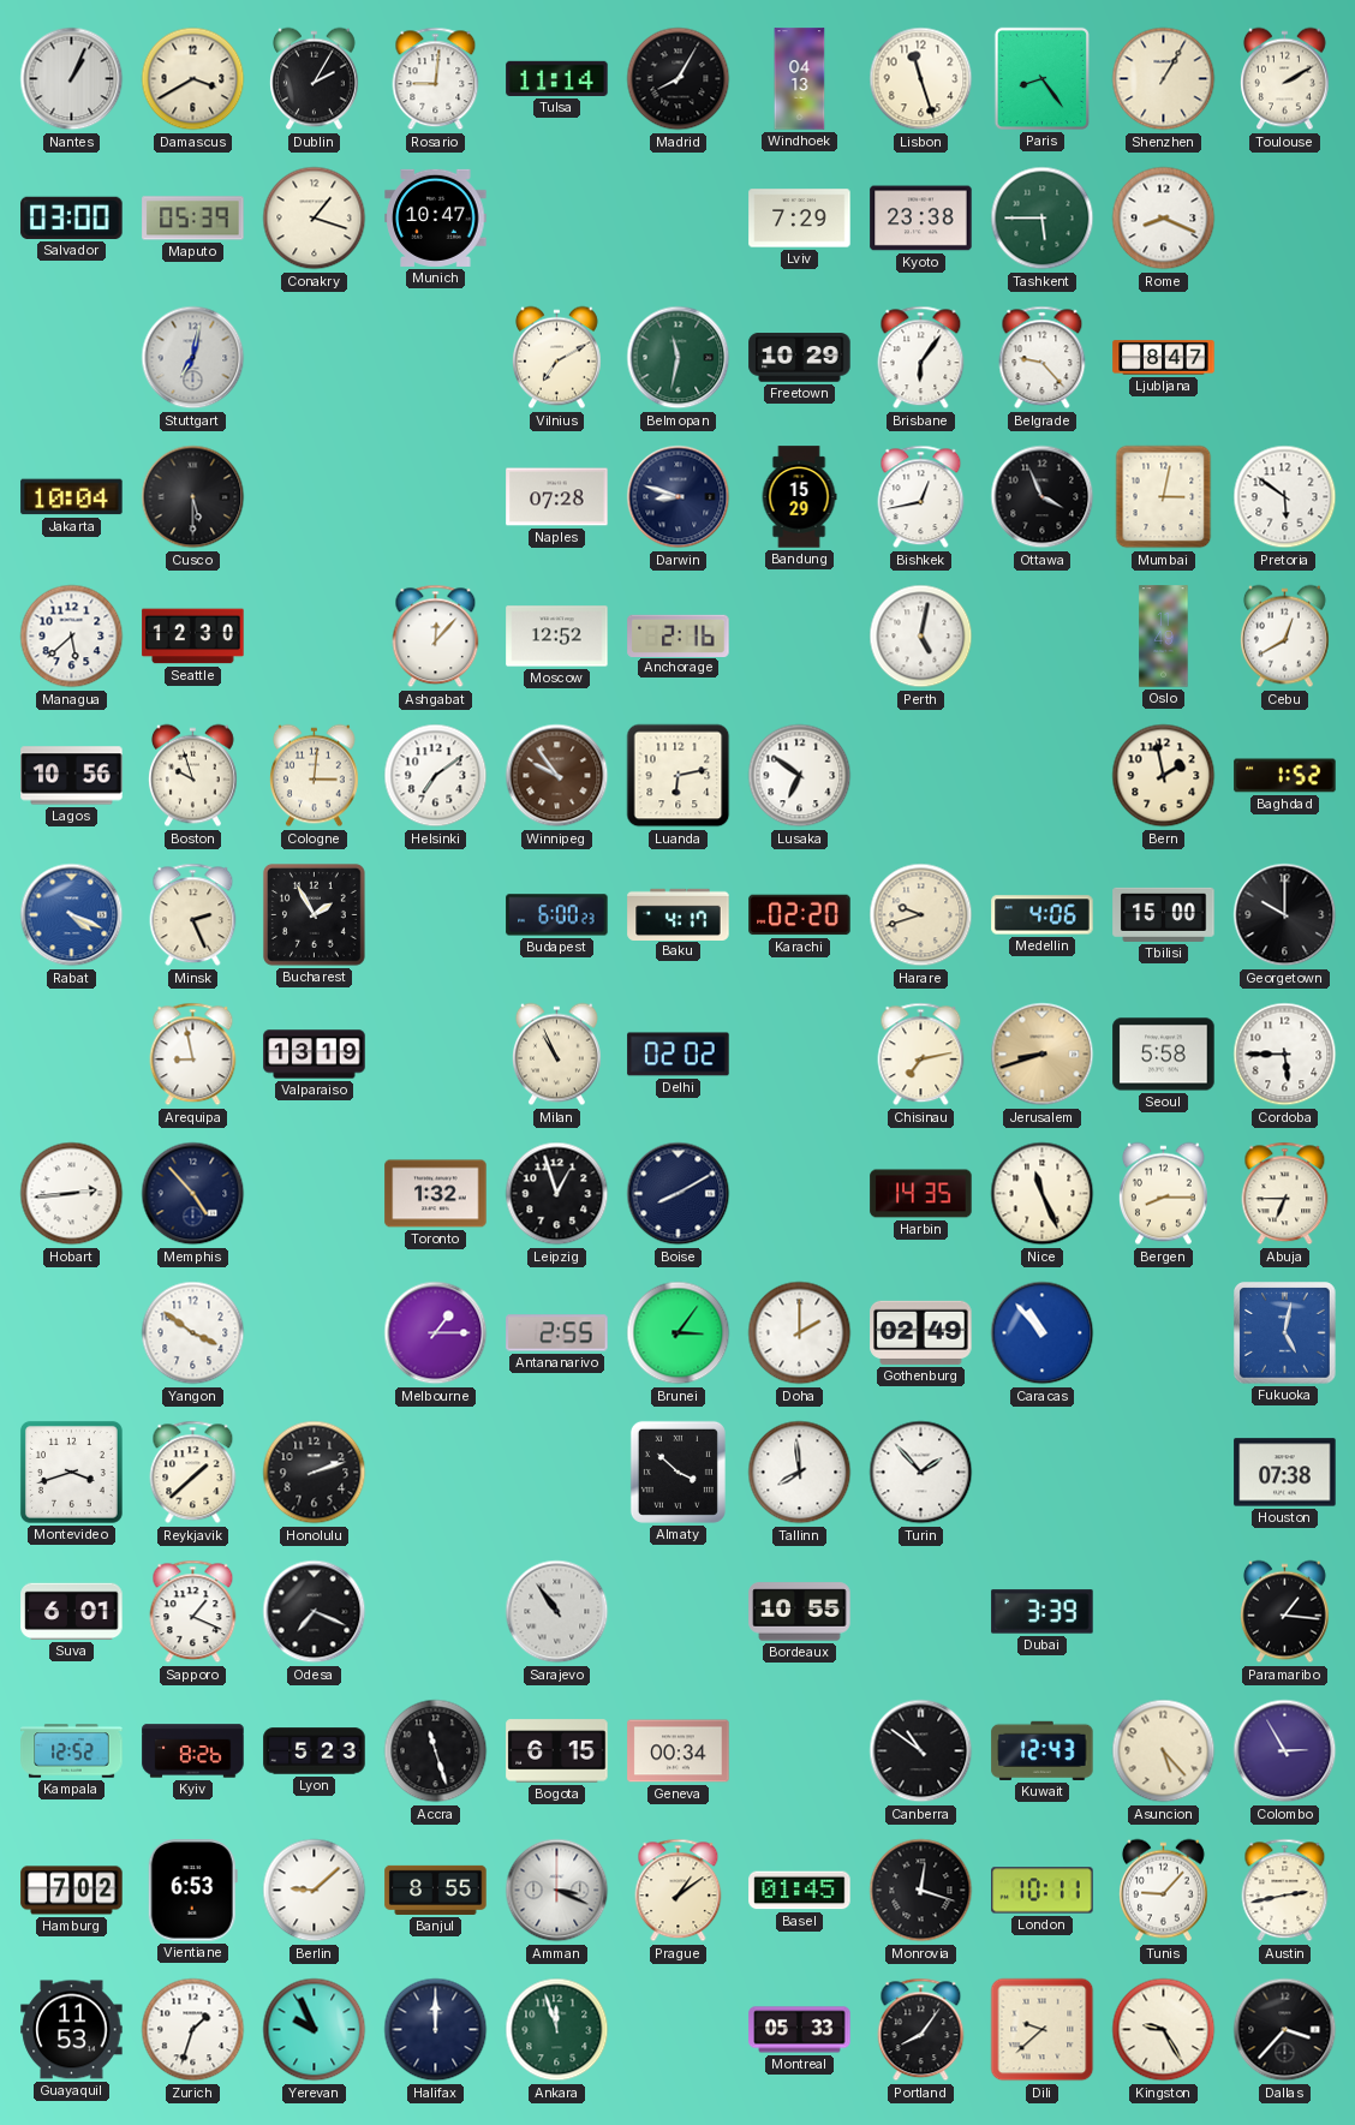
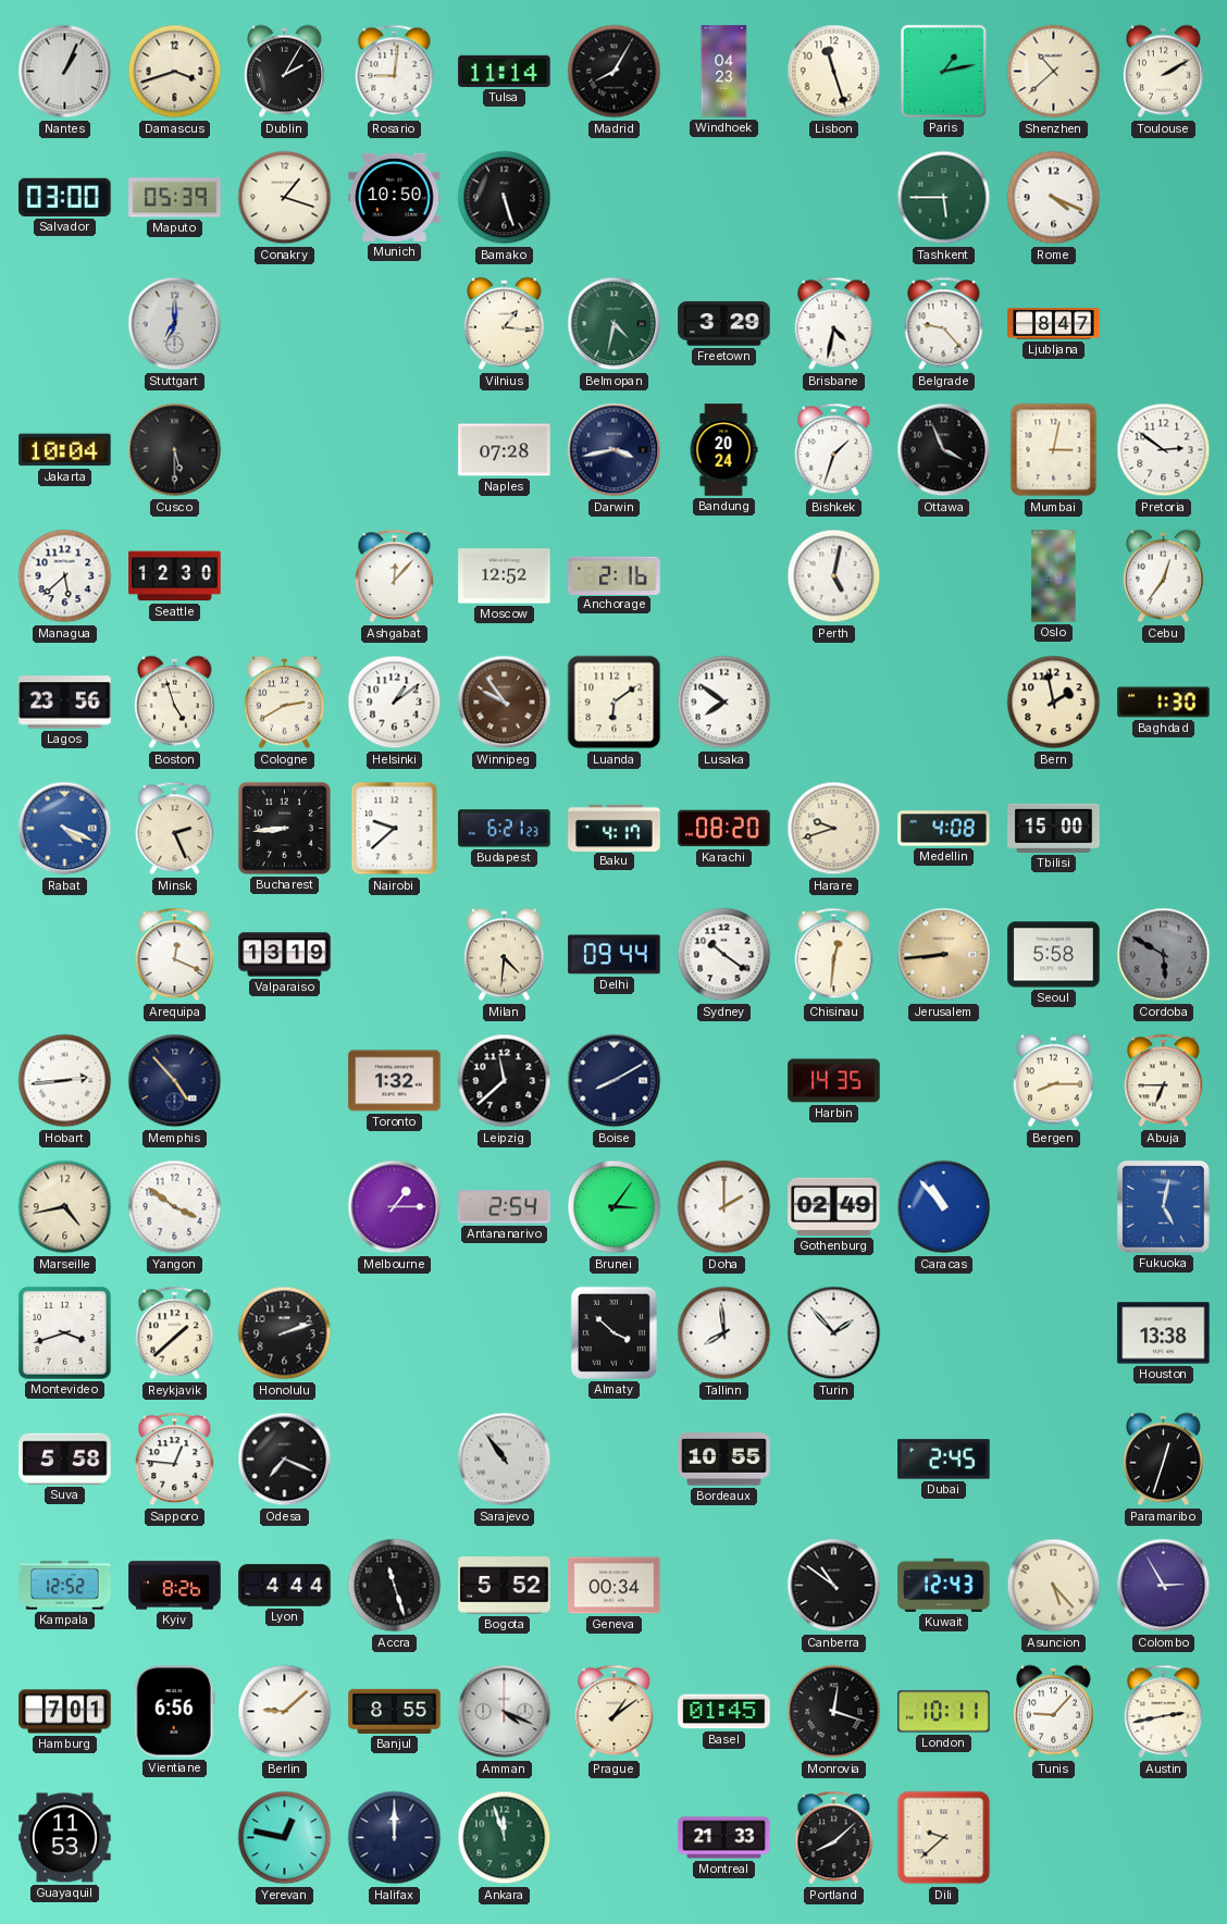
Damascus: 3:40 -> 3:42
Windhoek: 04:13 -> 04:23
Paris: 8:24 -> 1:13
Shenzhen: 1:05 -> 10:38
Munich: 10:47 -> 10:50
Bamako: none -> 5:27
Lviv: 7:29 -> none
Kyoto: 23:38 -> none
Rome: 8:19 -> 4:19
Stuttgart: 7:02 -> 7:00
Vilnius: 7:10 -> 1:16
Belmopan: 11:32 -> 4:32
Freetown: 10:29 -> 3:29
Brisbane: 6:06 -> 4:32
Darwin: 8:48 -> 3:43
Bandung: 15:29 -> 20:24
Bishkek: 12:43 -> 1:33
Pretoria: 5:51 -> 2:51
Cebu: 12:40 -> 12:36
Lagos: 10:56 -> 23:56
Boston: 9:57 -> 4:57
Cologne: 3:01 -> 2:40
Helsinki: 7:09 -> 1:09
Luanda: 6:13 -> 6:09
Lusaka: 6:51 -> 7:51
Baghdad: 1:52 -> 1:30
Bucharest: 1:55 -> 8:44
Nairobi: none -> 9:38
Budapest: 6:00 -> 6:21
Karachi: 02:20 -> 08:20
Medellin: 4:06 -> 4:08
Georgetown: 10:00 -> none
Arequipa: 8:58 -> 12:19
Milan: 10:56 -> 4:31
Delhi: 02:02 -> 09:44
Sydney: none -> 10:21
Chisinau: 7:13 -> 12:31
Jerusalem: 8:42 -> 8:44
Cordoba: 5:45 -> 5:50
Cordoba dial: white -> grey
Leipzig: 12:57 -> 11:38
Nice: 11:26 -> none
Marseille: none -> 4:43
Antananarivo: 2:55 -> 2:54
Houston: 07:38 -> 13:38
Suva: 6:01 -> 5:58
Sapporo: 1:19 -> 12:46
Dubai: 3:39 -> 2:45
Paramaribo: 1:16 -> 12:33
Lyon: 5:23 -> 4:44
Bogota: 6:15 -> 5:52
Hamburg: 7:02 -> 7:01
Vientiane: 6:53 -> 6:56
Amman: 3:19 -> 4:19
Zurich: 1:33 -> none
Yerevan: 9:56 -> 12:47
Montreal: 05:33 -> 21:33
Portland: 8:06 -> 8:08
Kingston: 9:25 -> none
Dallas: 3:37 -> none
